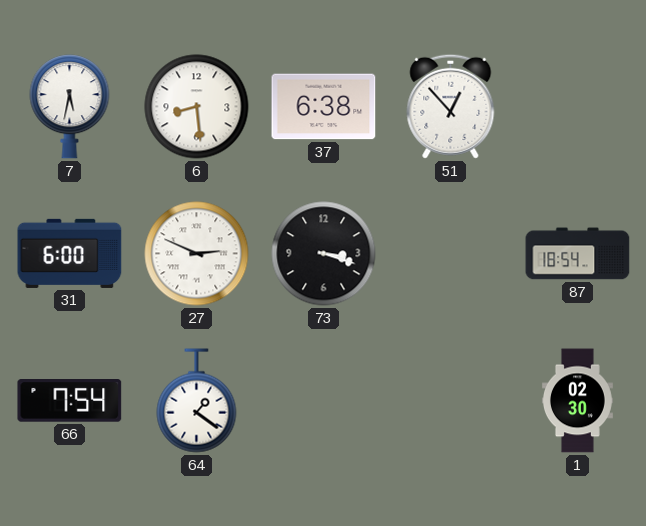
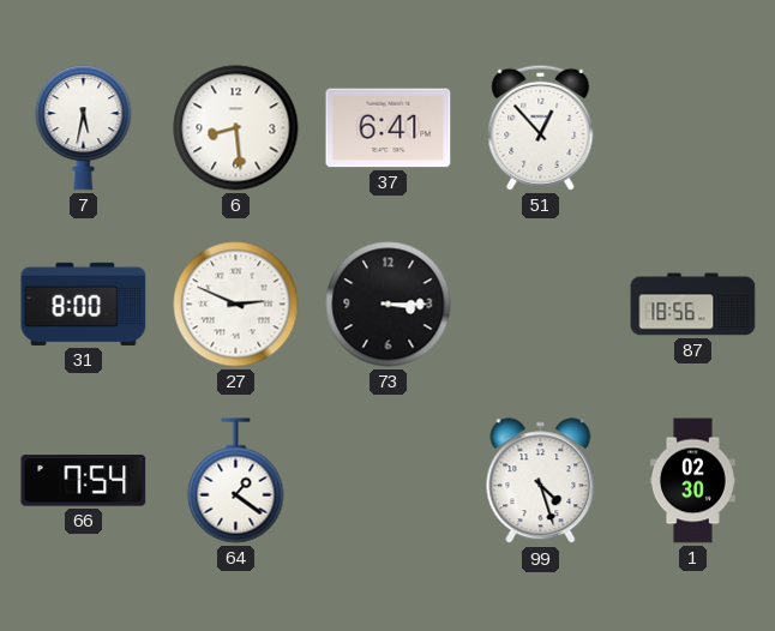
37: 6:38 -> 6:41
31: 6:00 -> 8:00
73: 3:18 -> 3:15
87: 18:54 -> 18:56
99: none -> 4:27
